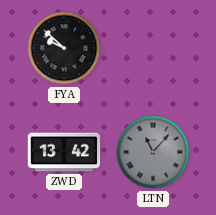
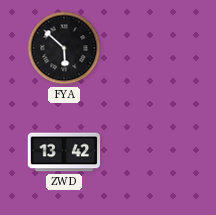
FYA: 9:52 -> 5:52
LTN: 11:07 -> none
